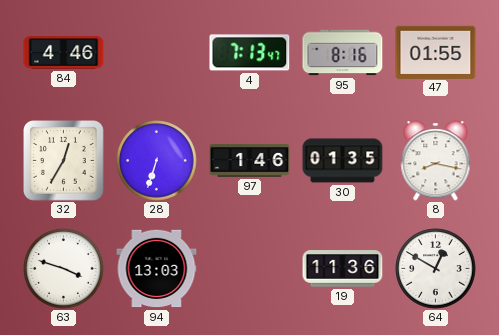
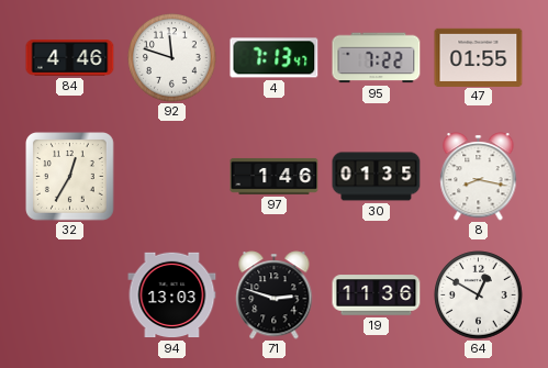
92: none -> 11:48
95: 8:16 -> 7:22
28: 6:33 -> none
63: 3:48 -> none
71: none -> 2:48
